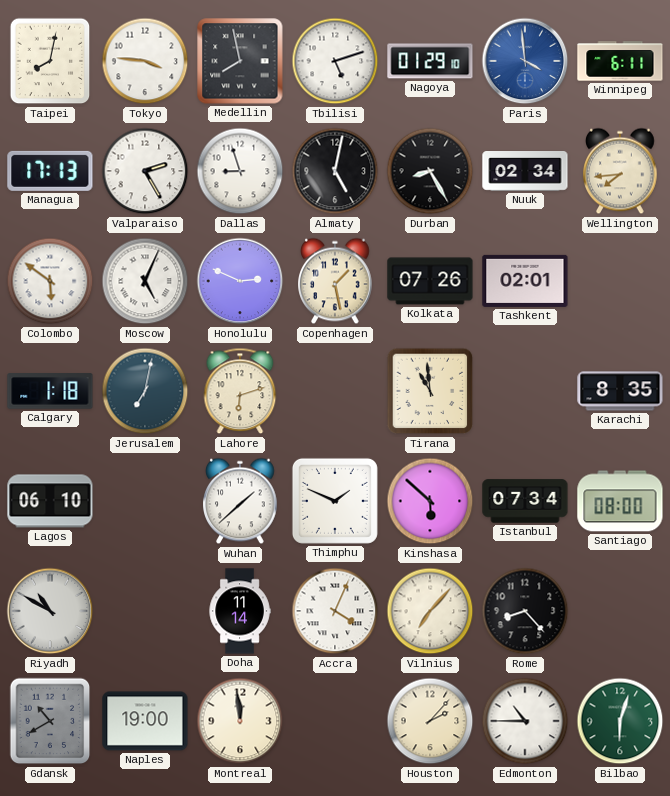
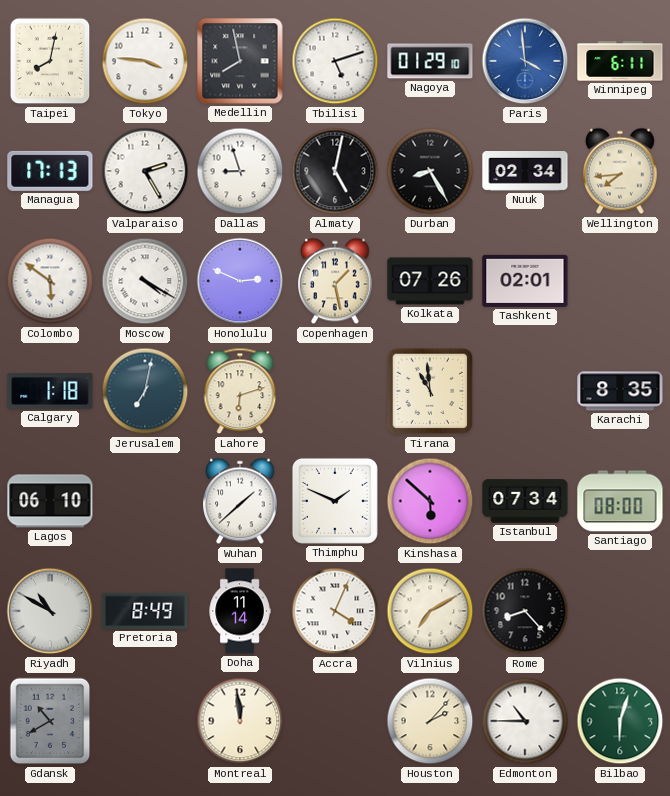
Moscow: 5:04 -> 4:20
Pretoria: none -> 8:49
Vilnius: 7:07 -> 7:10
Naples: 19:00 -> none
